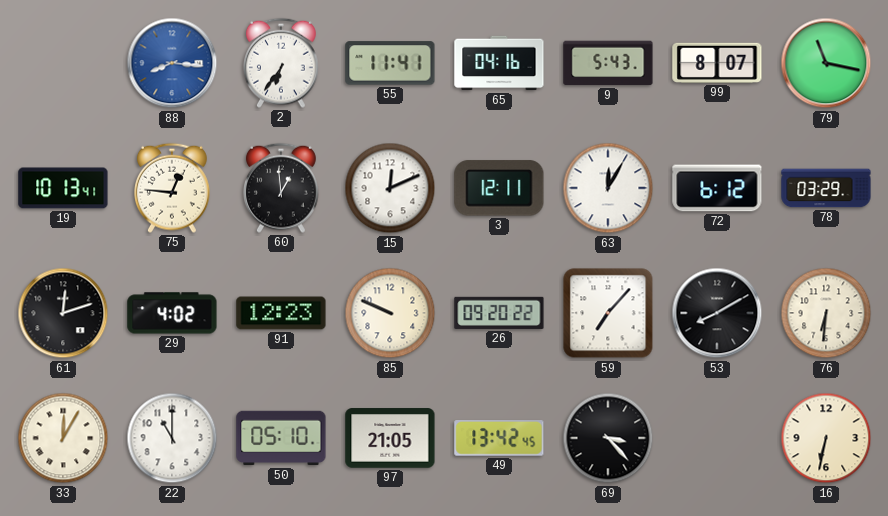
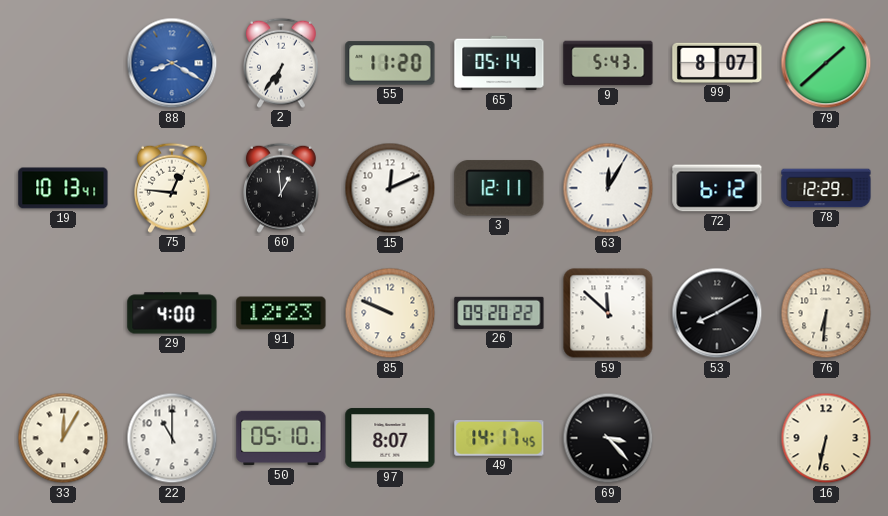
88: 8:16 -> 8:20
55: 11:41 -> 11:20
65: 04:16 -> 05:14
79: 11:17 -> 1:38
78: 03:29 -> 12:29
61: 12:12 -> none
29: 4:02 -> 4:00
59: 7:07 -> 11:52
97: 21:05 -> 8:07
49: 13:42 -> 14:17
